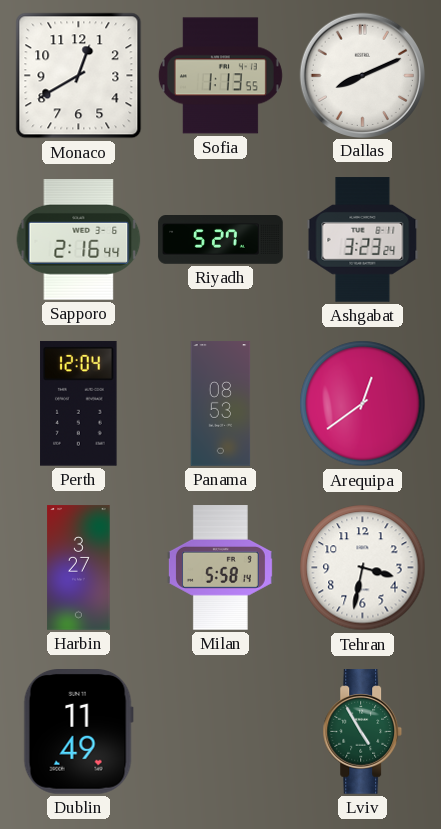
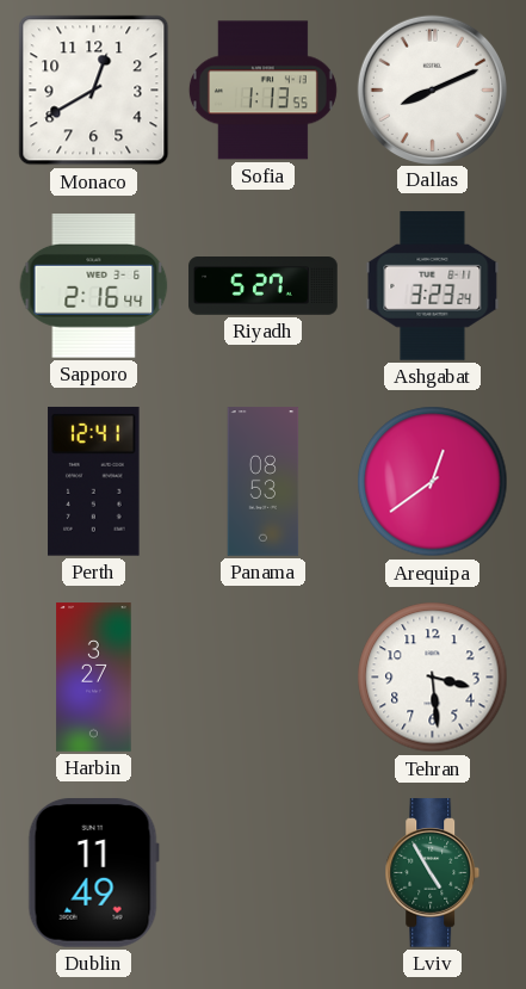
Perth: 12:04 -> 12:41
Milan: 5:58 -> none
Tehran: 3:32 -> 3:29
